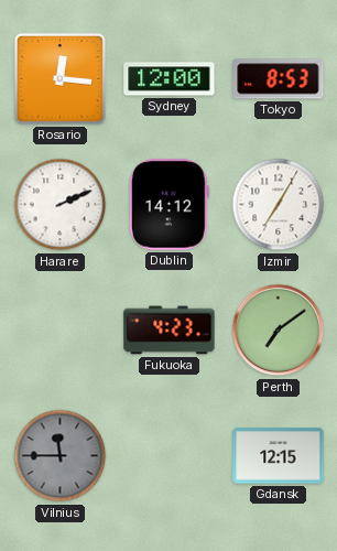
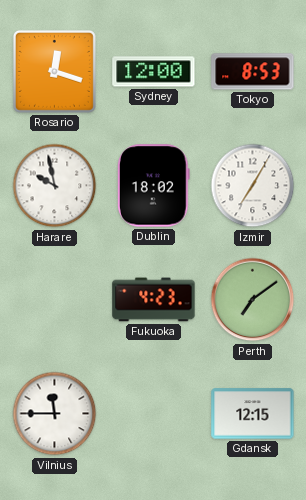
Rosario: 12:16 -> 12:18
Harare: 2:11 -> 9:58
Dublin: 14:12 -> 18:02
Vilnius dial: grey -> white
